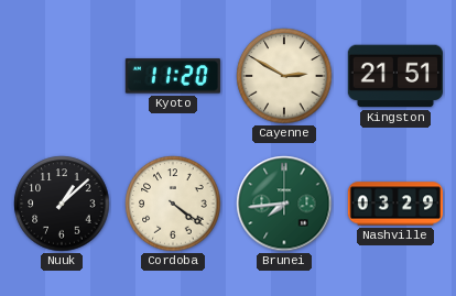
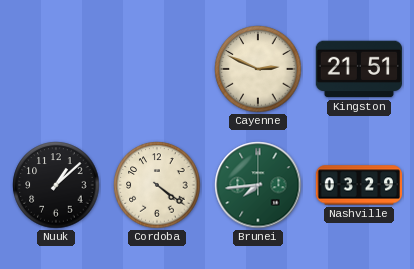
Kyoto: 11:20 -> none
Cayenne: 2:50 -> 2:49
